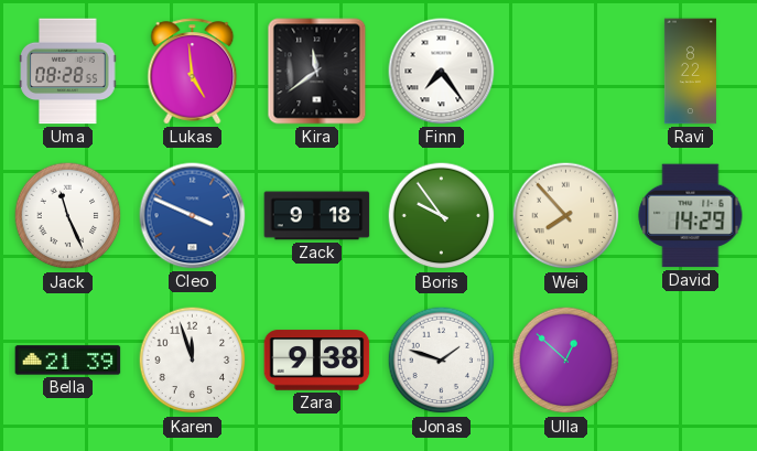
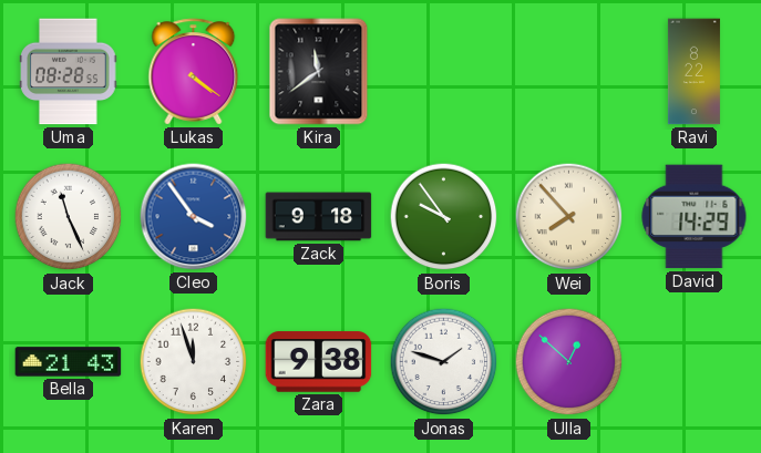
Lukas: 4:59 -> 4:21
Finn: 7:24 -> none
Cleo: 3:49 -> 3:54
Bella: 21:39 -> 21:43
